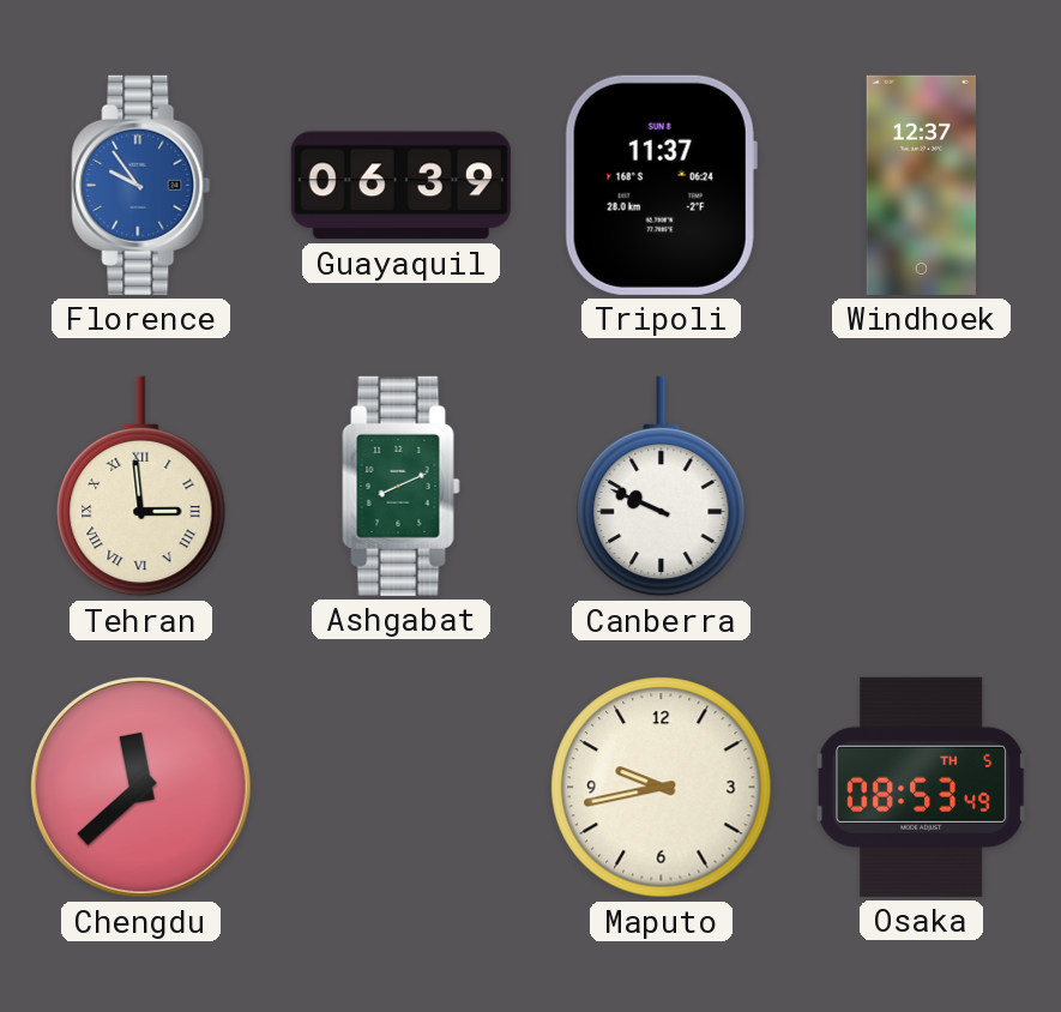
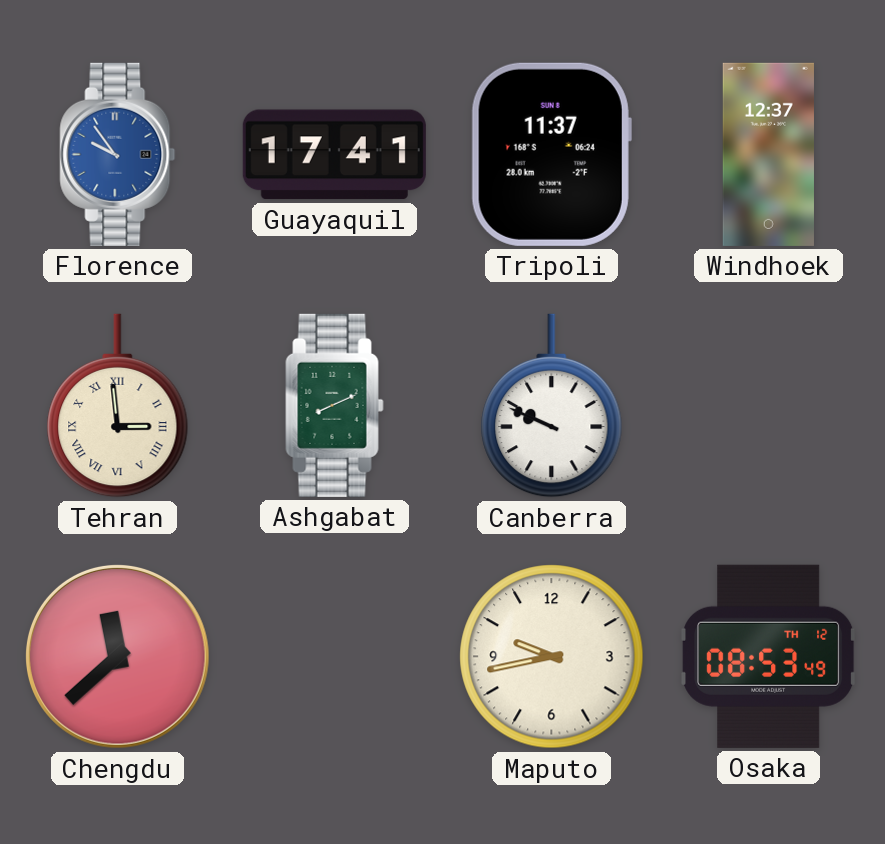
Guayaquil: 06:39 -> 17:41
Osaka date: TH 5 -> TH 12
